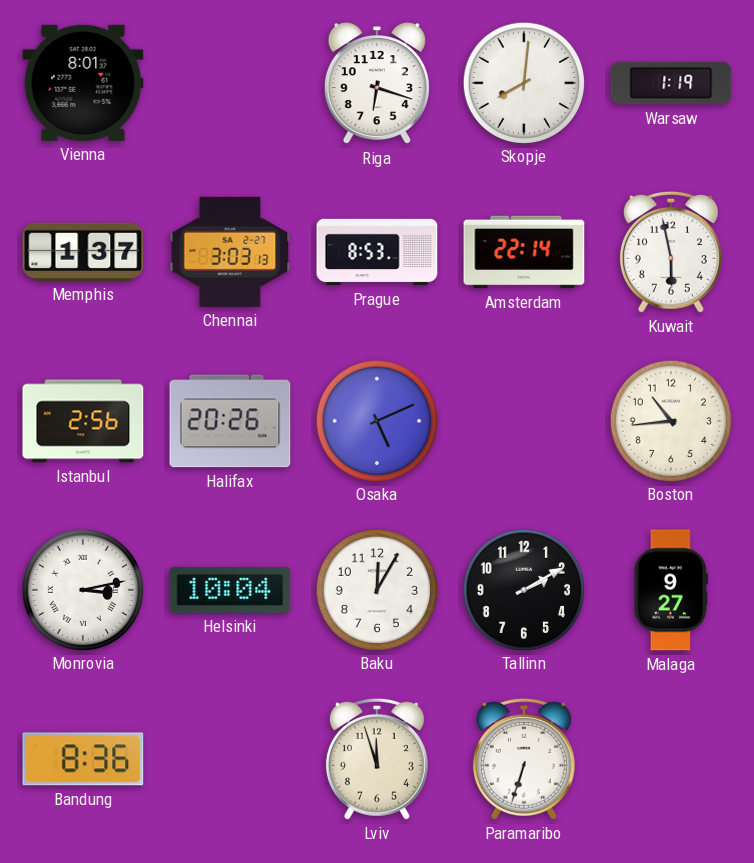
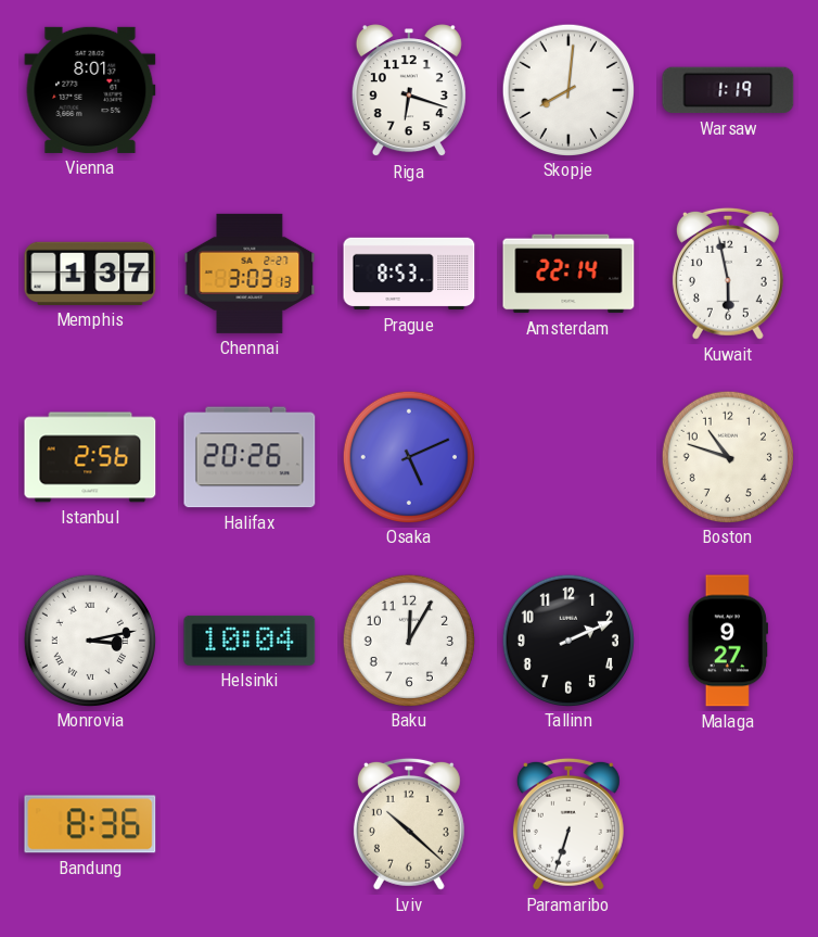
Boston: 10:44 -> 10:48
Tallinn: 2:10 -> 2:11
Lviv: 11:57 -> 10:22
